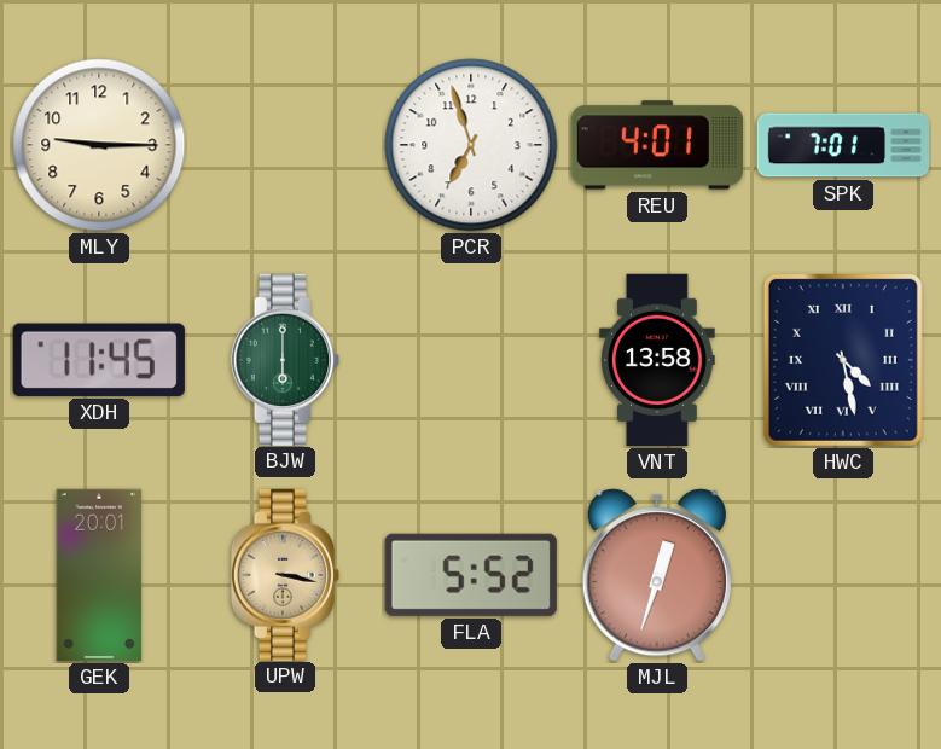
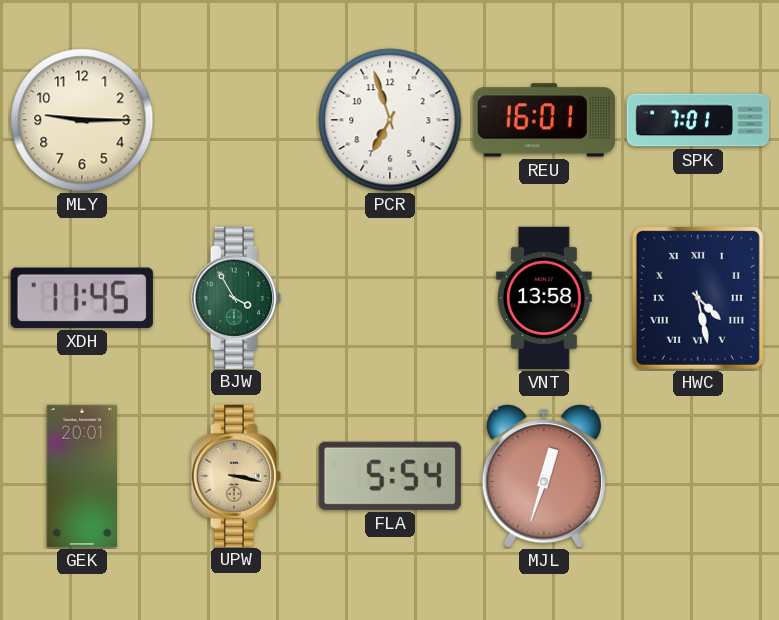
REU: 4:01 -> 16:01
BJW: 6:00 -> 3:55
FLA: 5:52 -> 5:54
